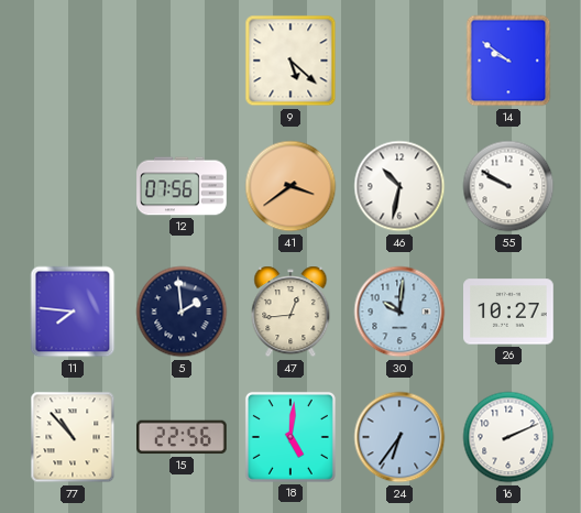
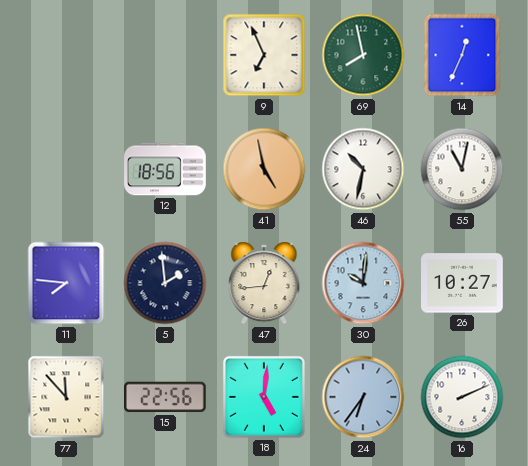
9: 5:22 -> 6:56
69: none -> 7:58
14: 9:51 -> 12:34
12: 07:56 -> 18:56
41: 3:39 -> 4:58
55: 9:50 -> 11:02
77: 10:53 -> 11:53
